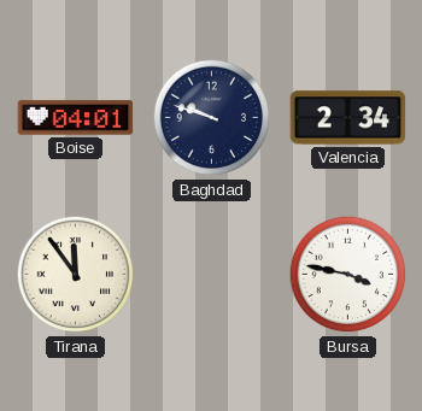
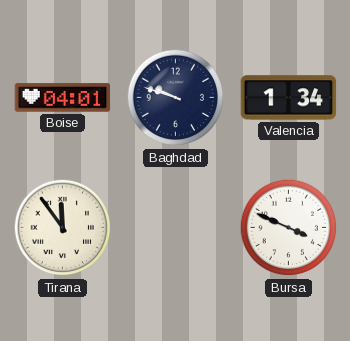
Valencia: 2:34 -> 1:34
Bursa: 3:47 -> 3:49
